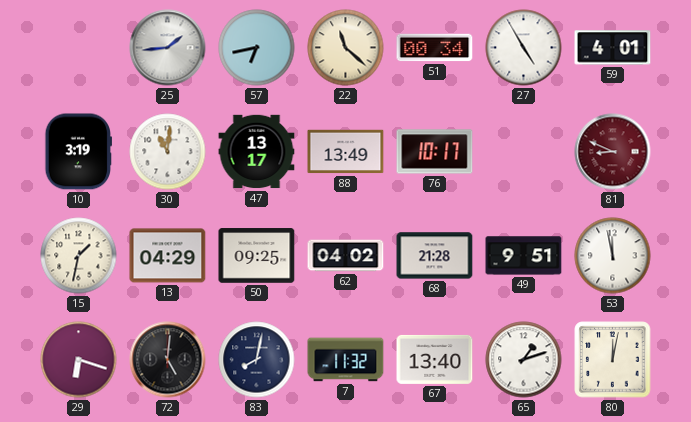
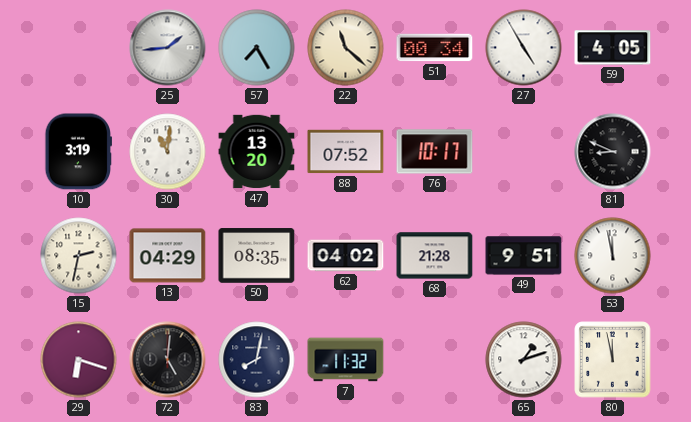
57: 6:43 -> 7:25
59: 4:01 -> 4:05
47: 13:17 -> 13:20
88: 13:49 -> 07:52
81 dial: burgundy -> black
15: 1:32 -> 2:32
50: 09:25 -> 08:35
67: 13:40 -> none
80: 12:02 -> 11:58
